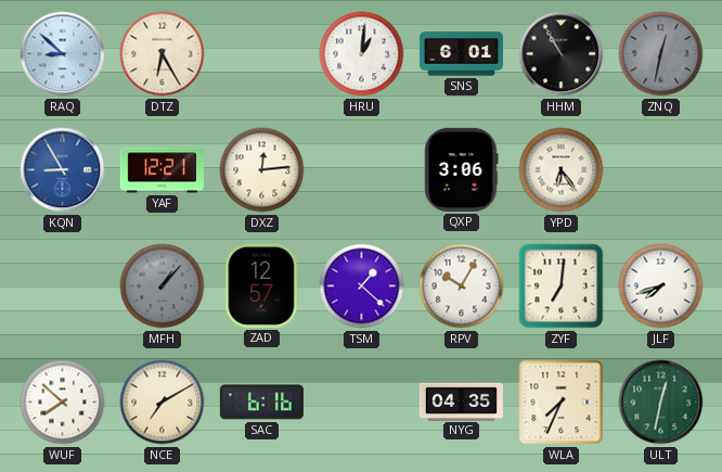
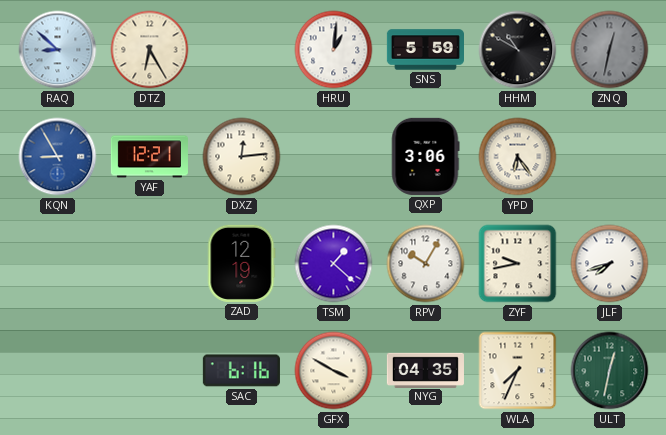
SNS: 6:01 -> 5:59
HHM: 10:55 -> 10:50
MFH: 1:07 -> none
ZAD: 12:57 -> 12:19
ZYF: 7:01 -> 9:43
WUF: 7:52 -> none
NCE: 7:10 -> none
GFX: none -> 3:50
